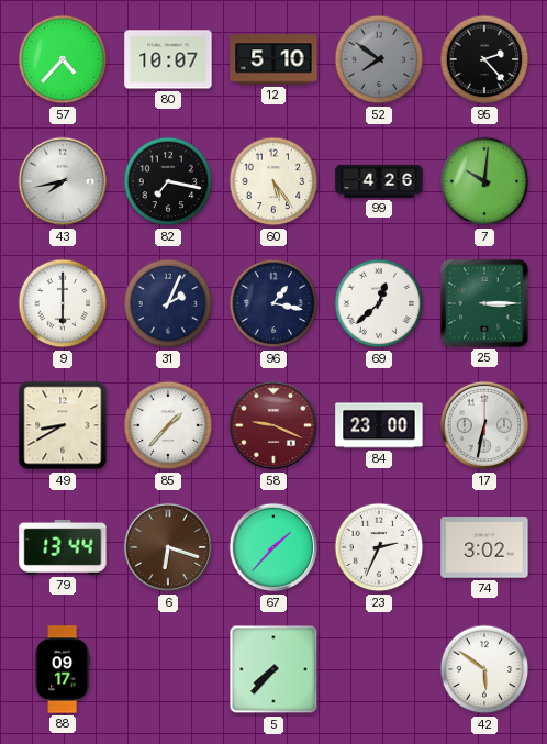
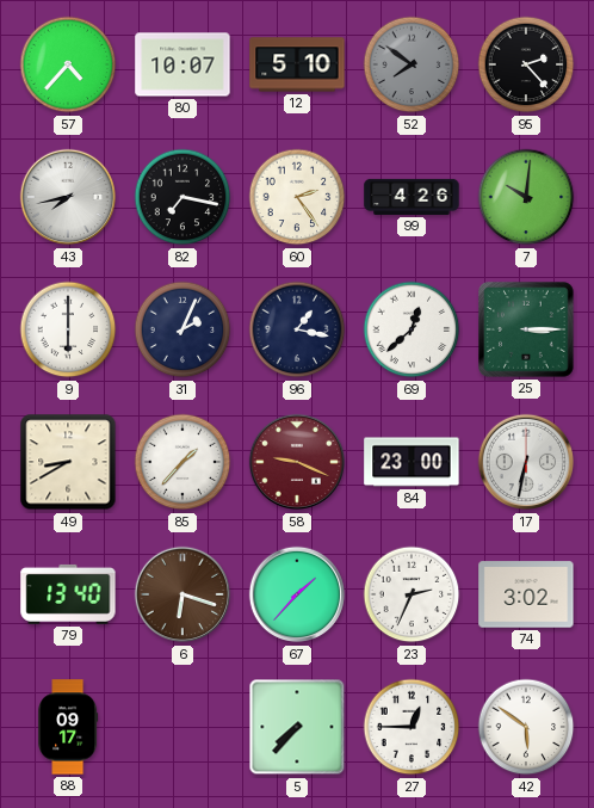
60: 5:24 -> 2:24
79: 13:44 -> 13:40
27: none -> 12:45
